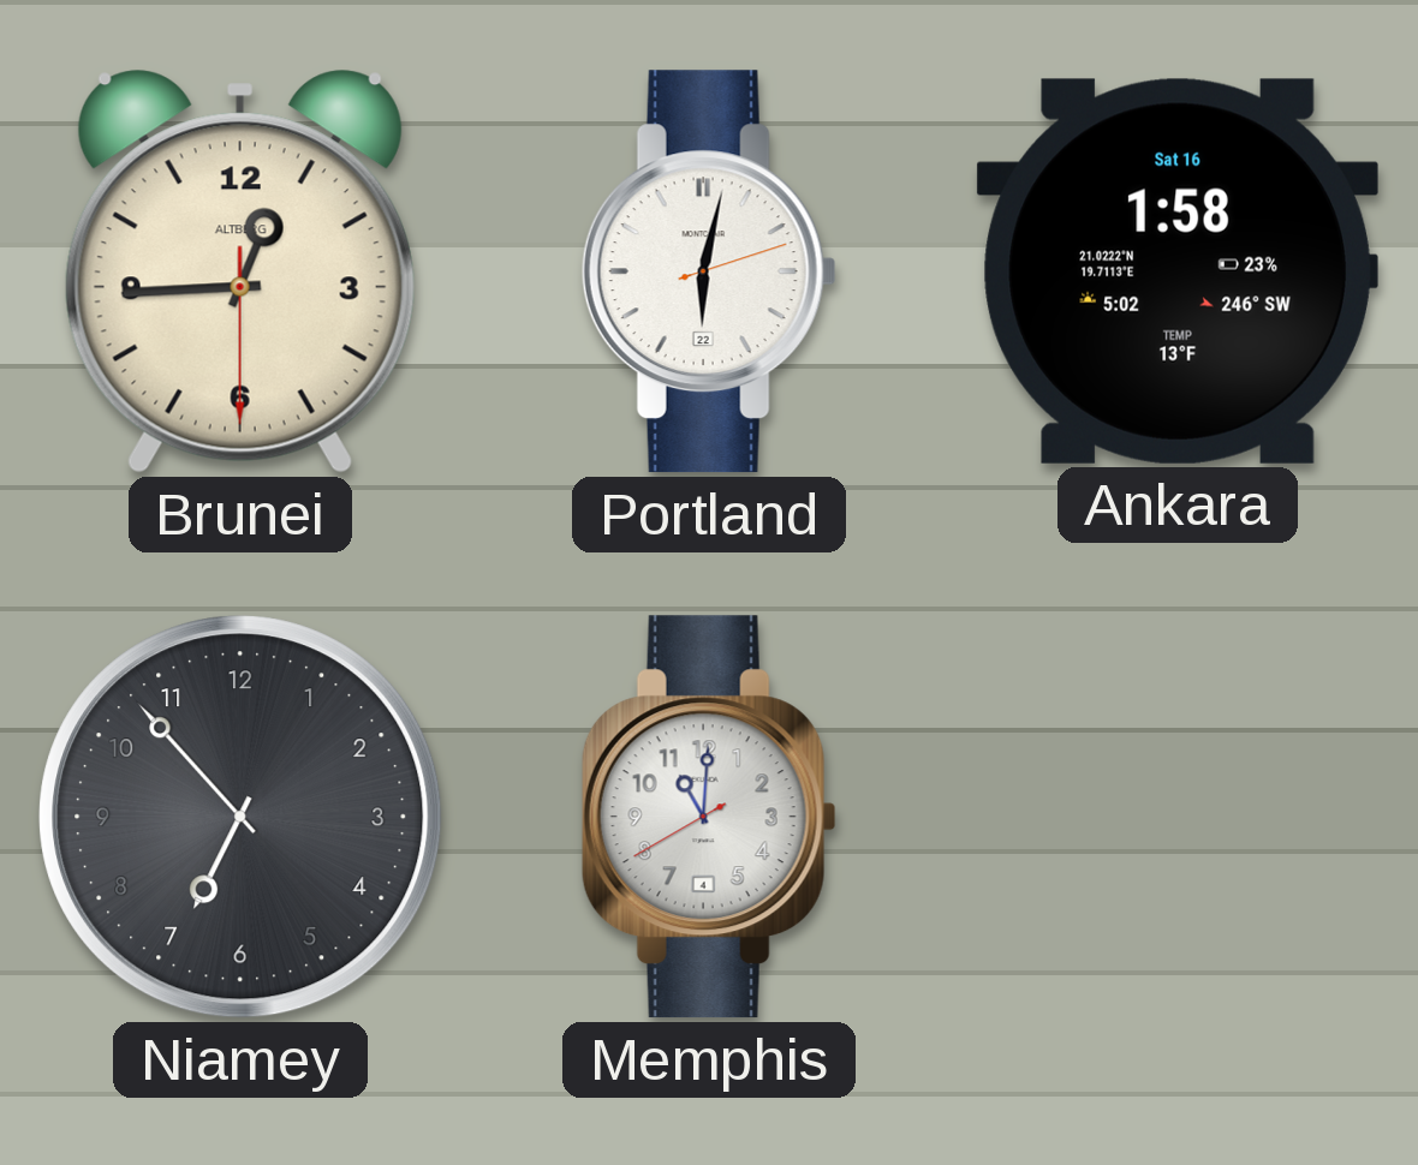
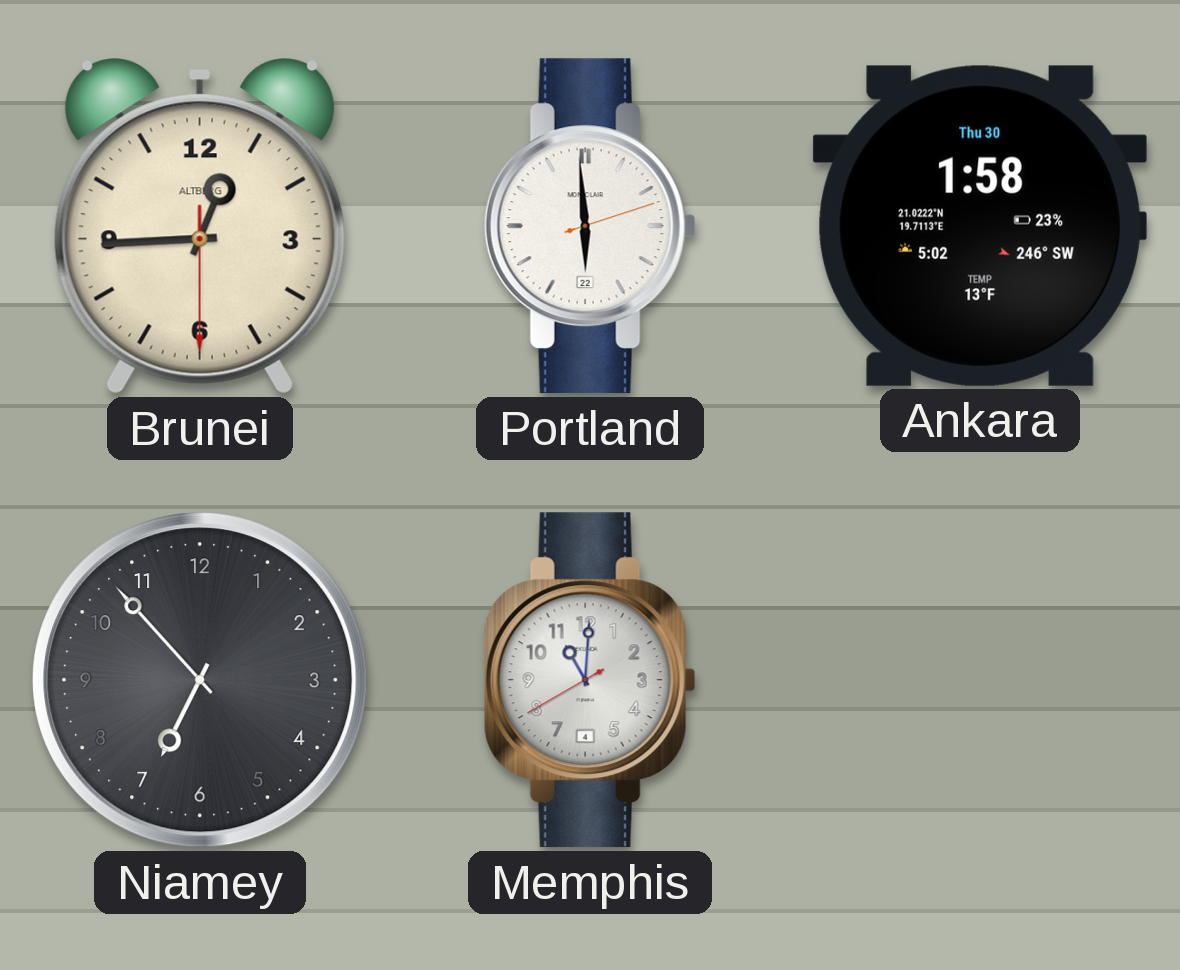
Portland: 6:02 -> 5:59
Ankara date: Sat 16 -> Thu 30
